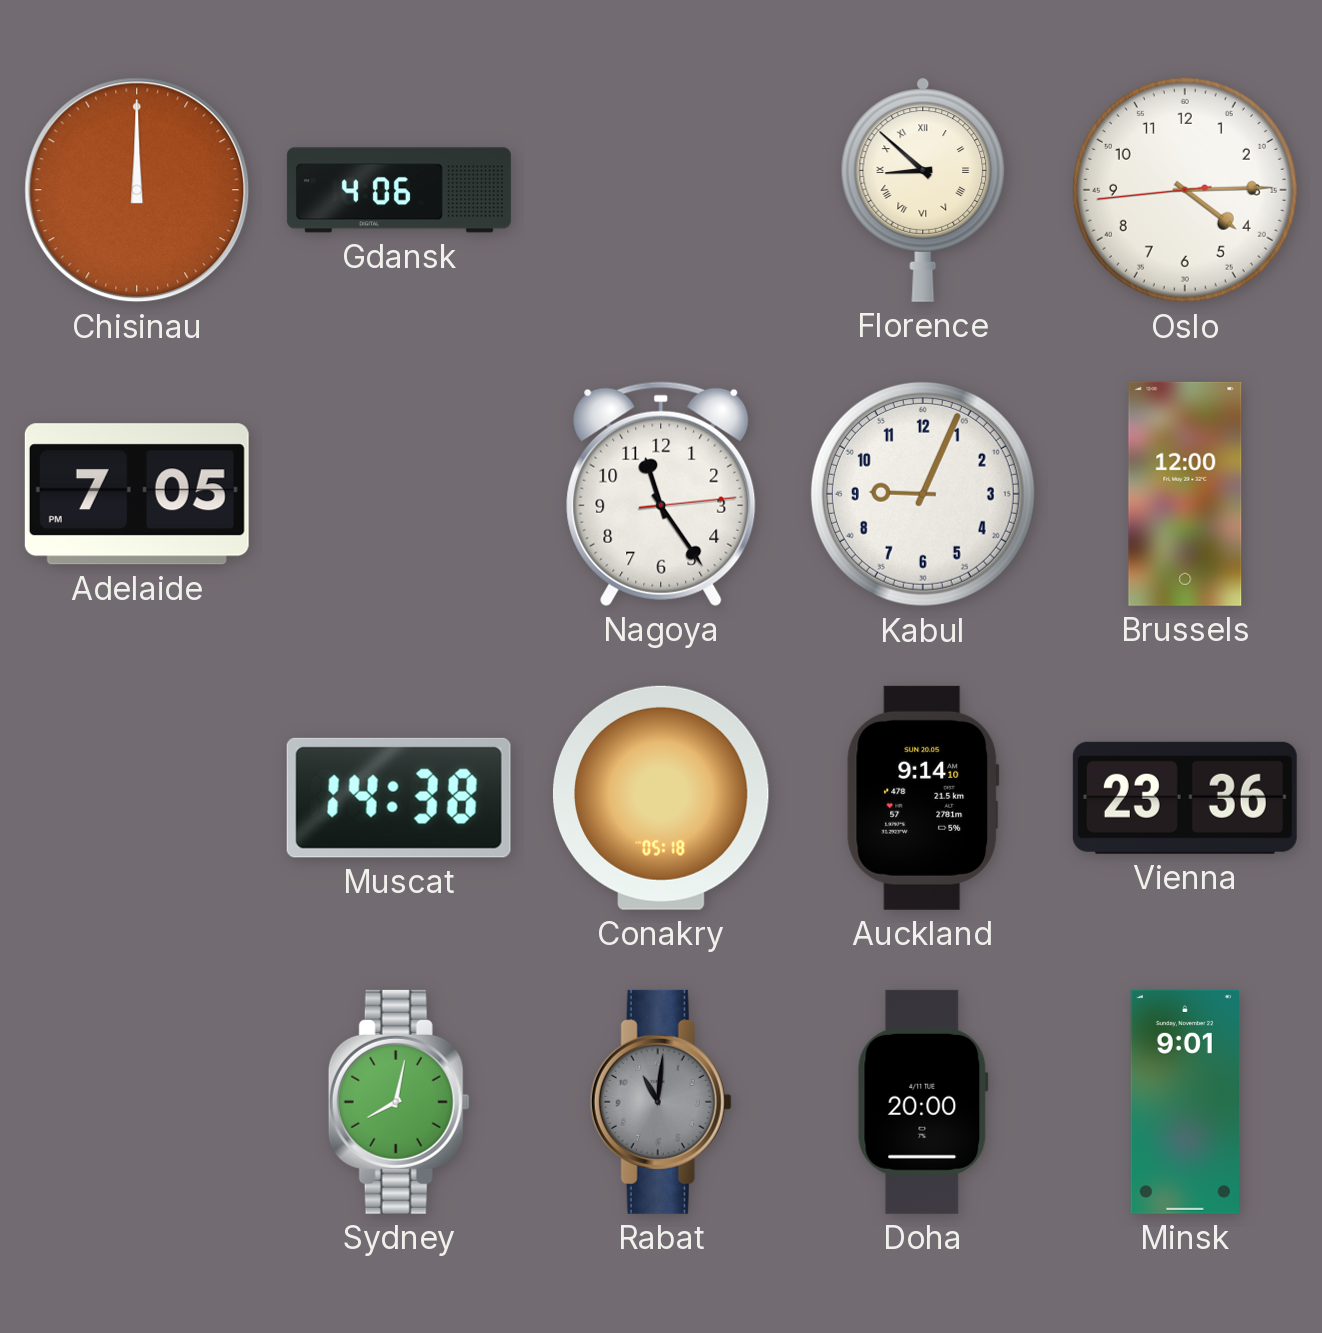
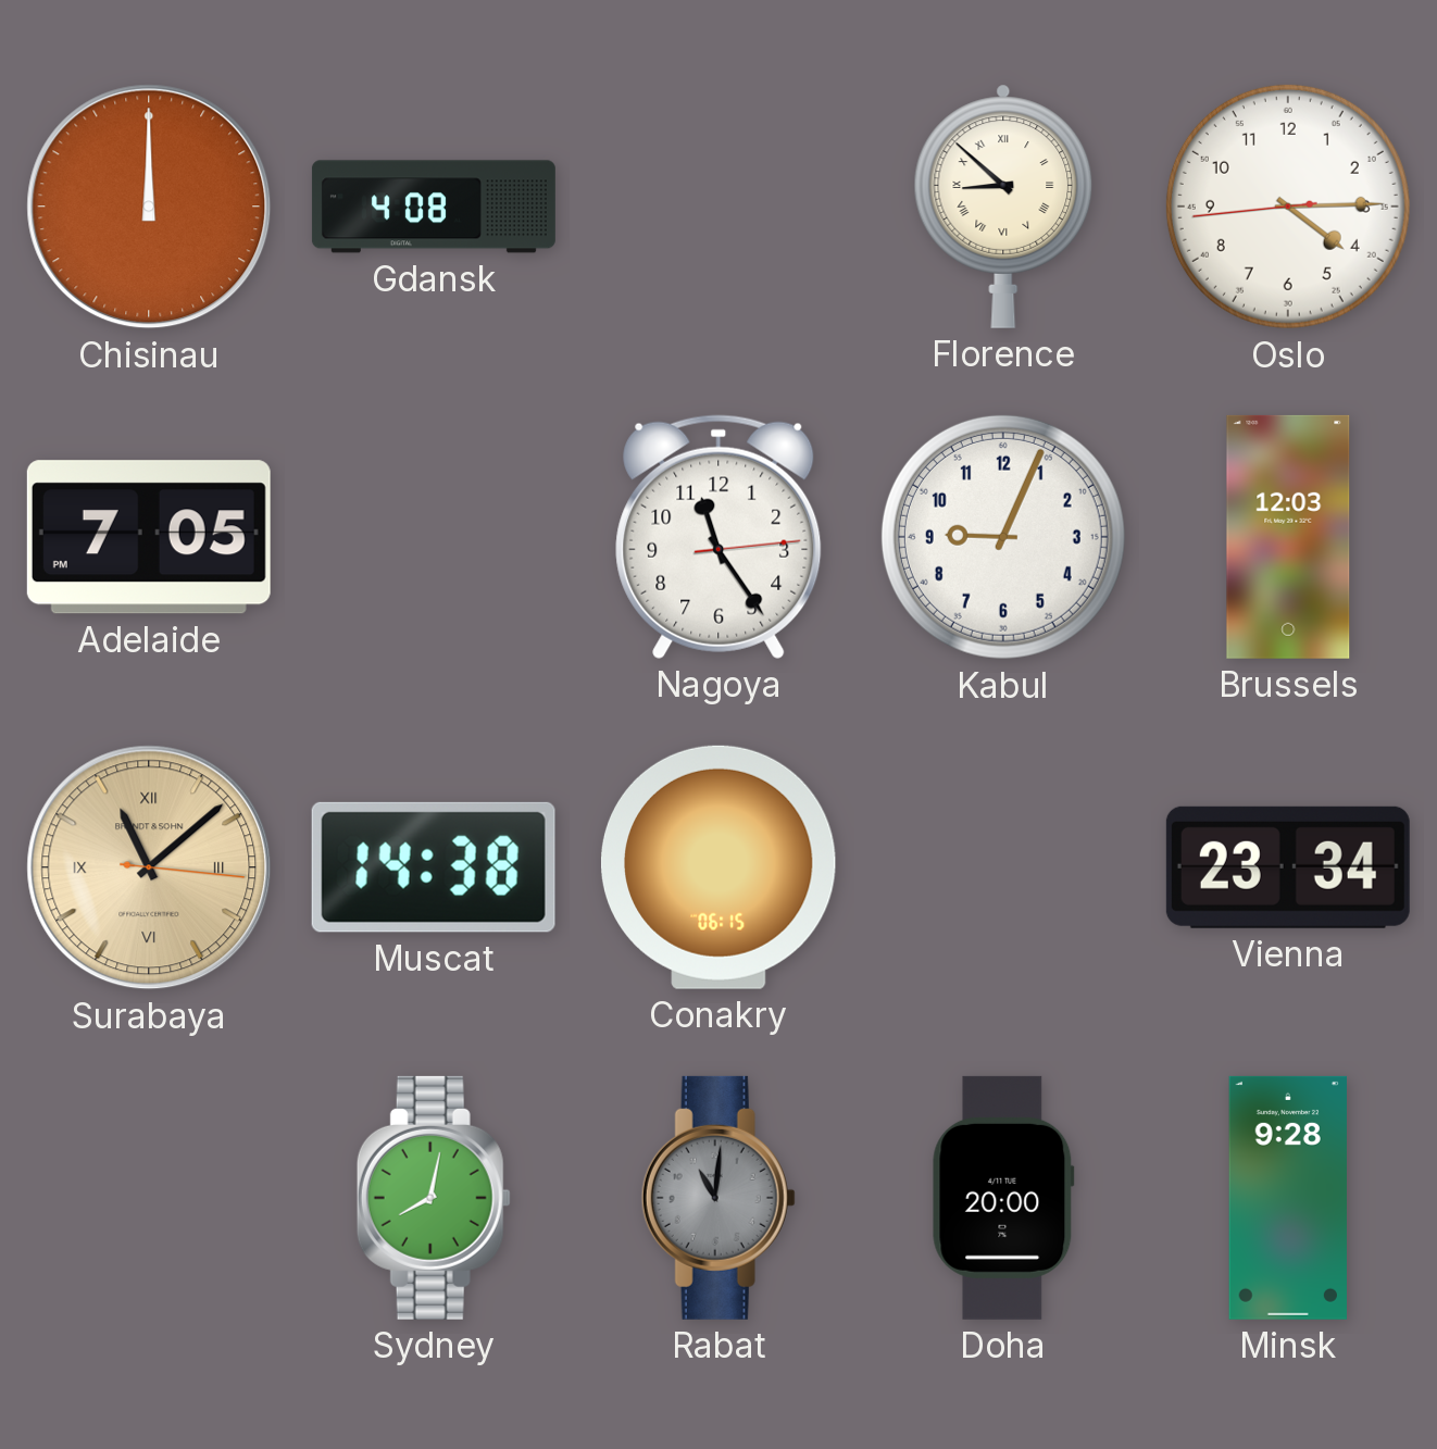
Gdansk: 4:06 -> 4:08
Brussels: 12:00 -> 12:03
Surabaya: none -> 11:08
Conakry: 05:18 -> 06:15
Auckland: 9:14 -> none
Vienna: 23:36 -> 23:34
Minsk: 9:01 -> 9:28
